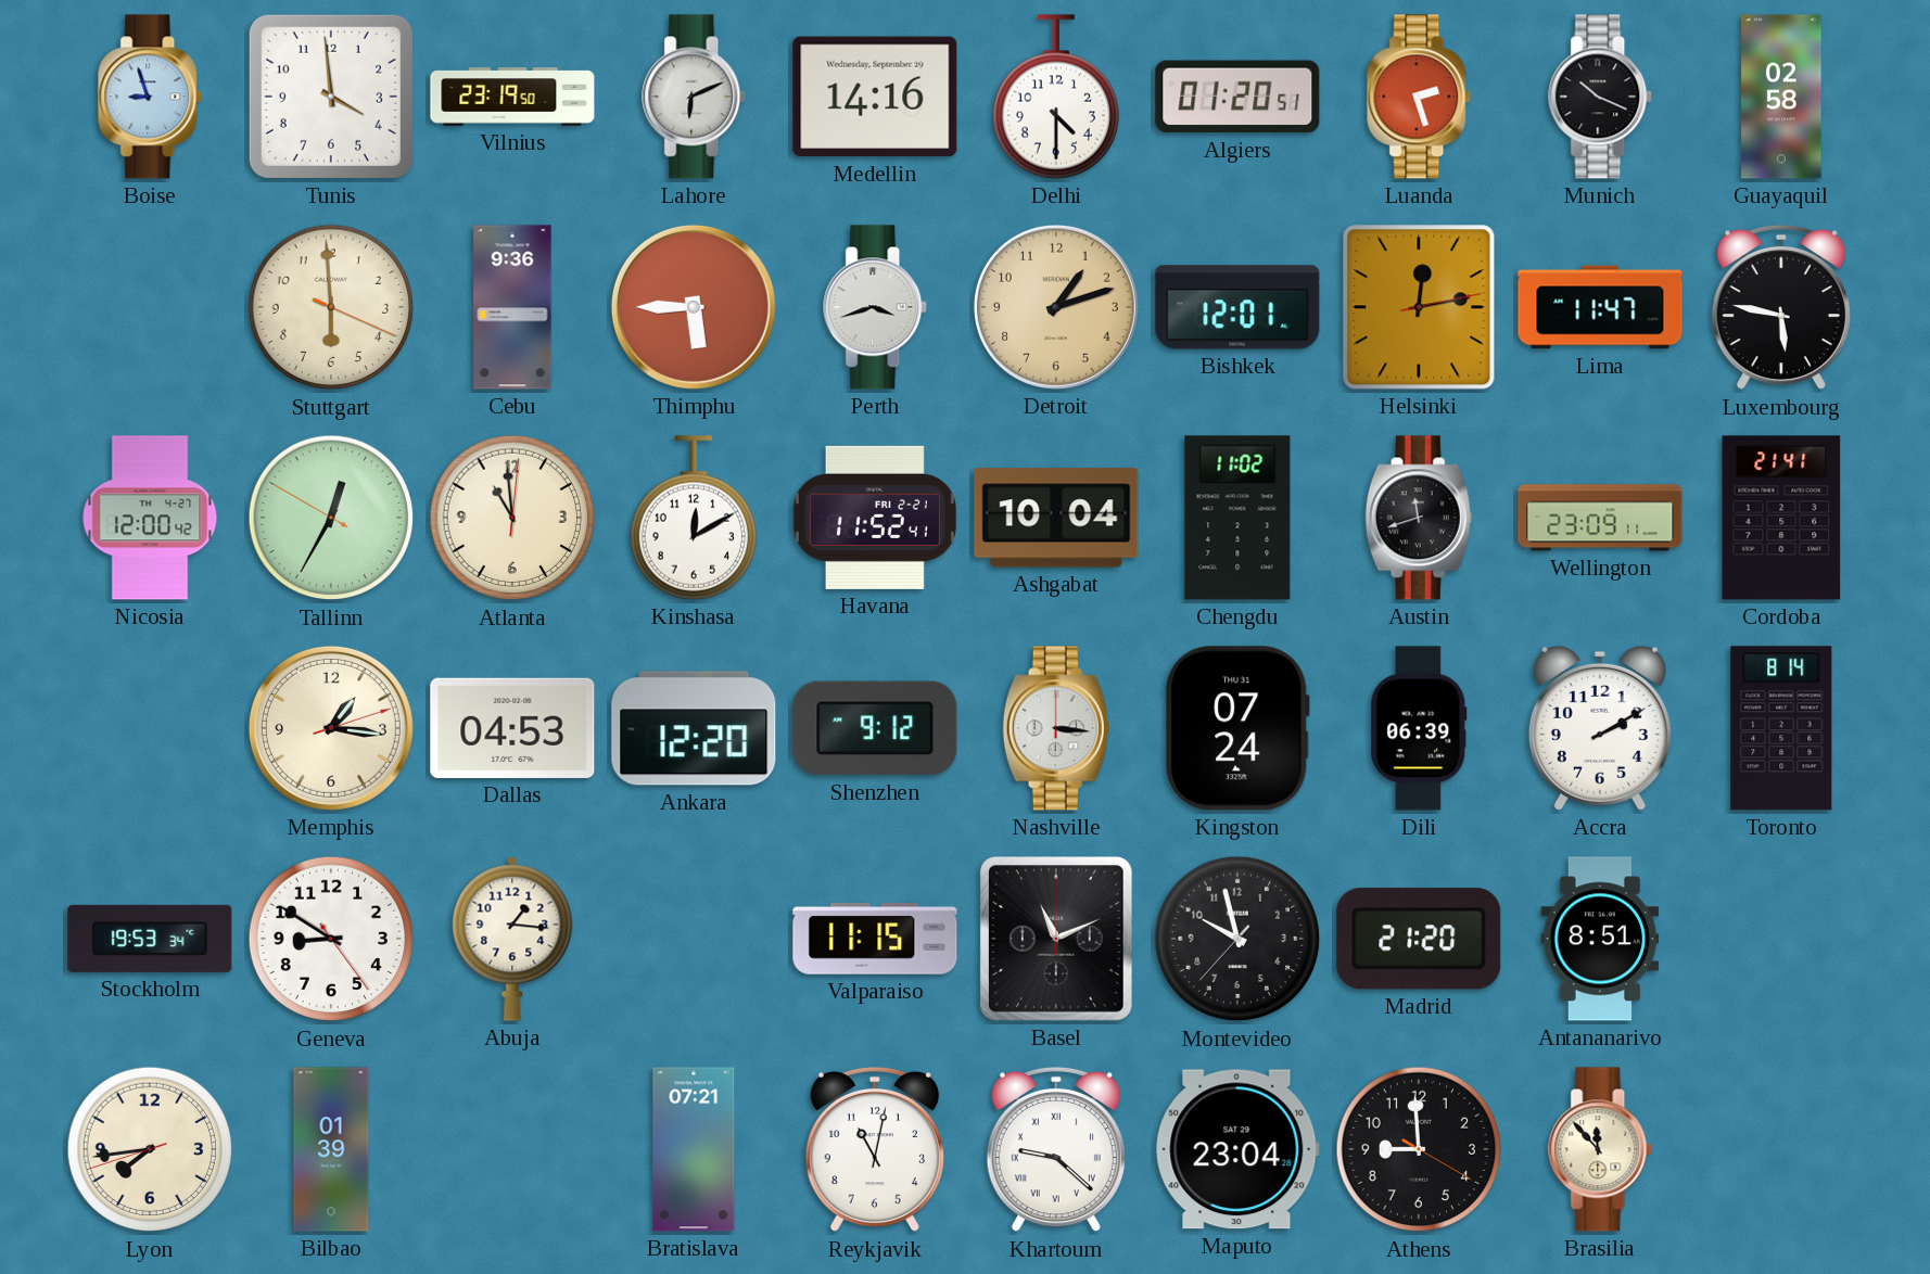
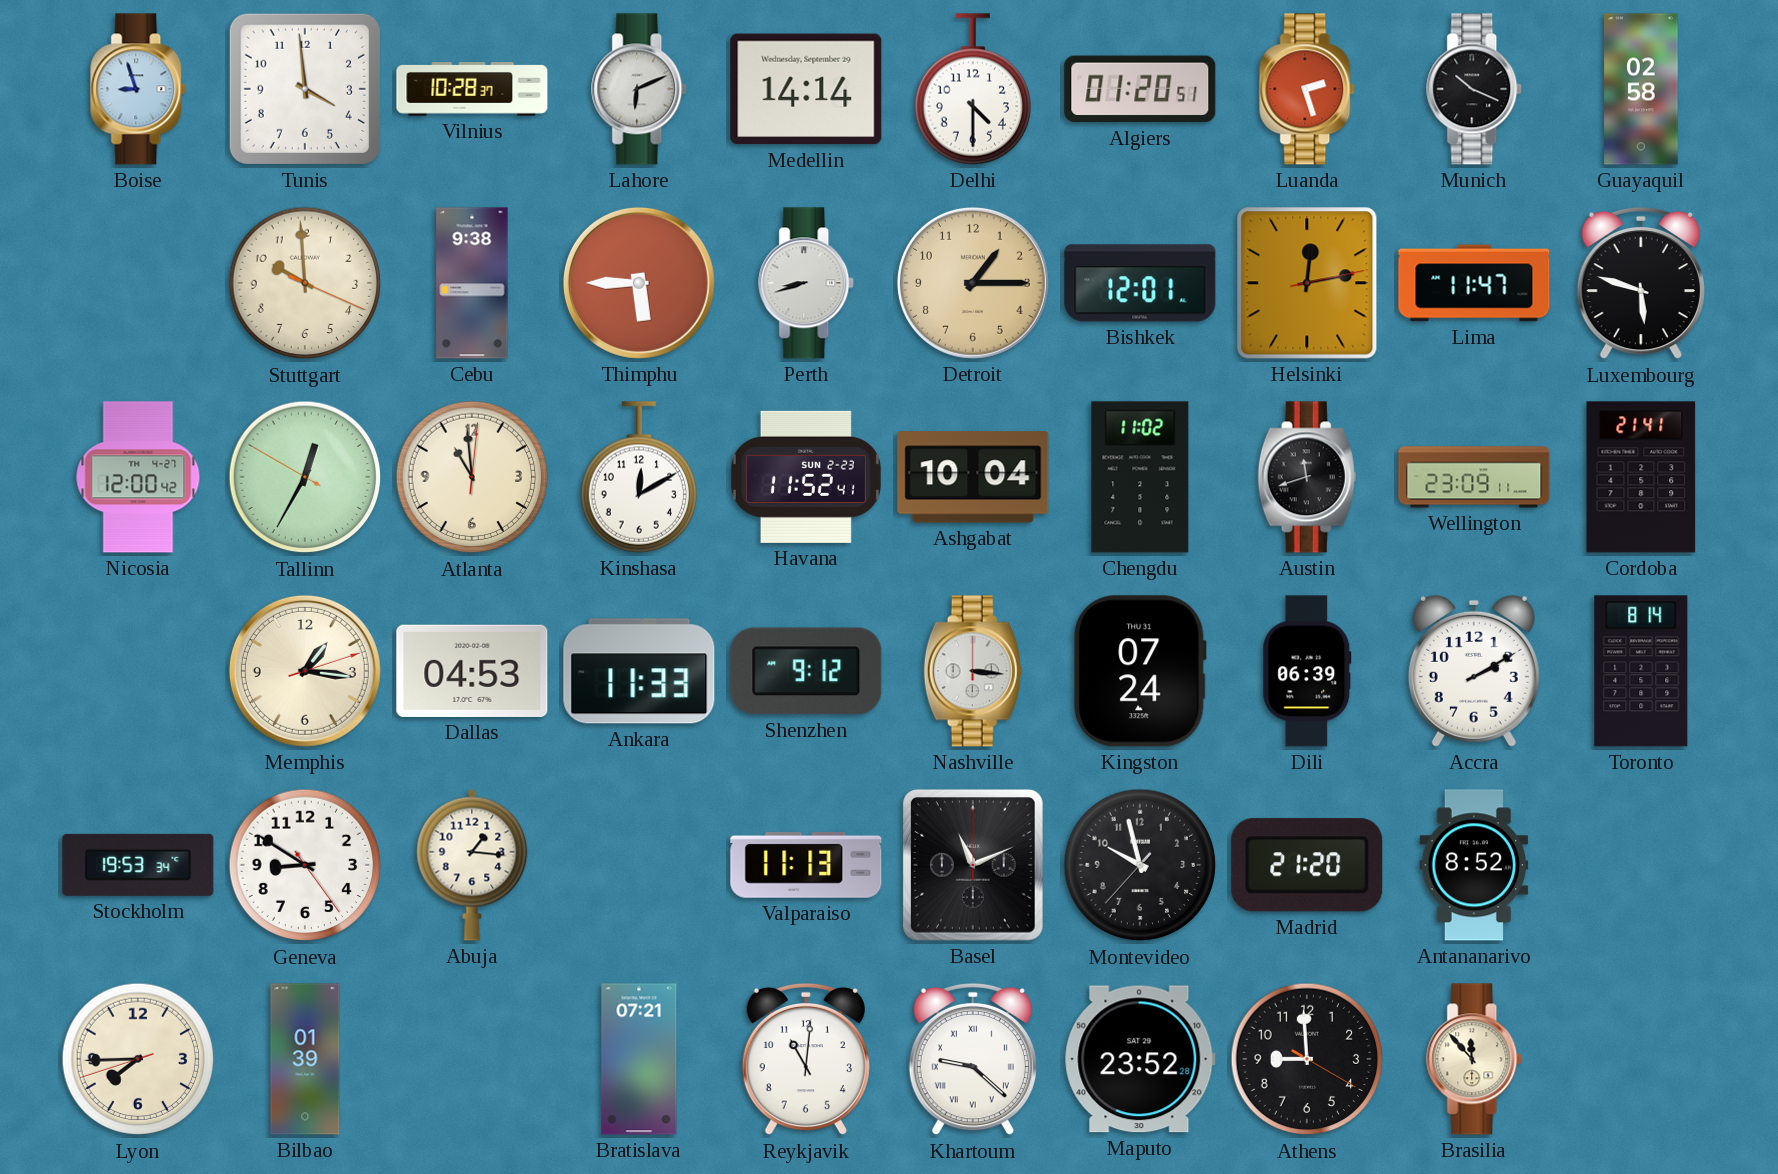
Vilnius: 23:19 -> 10:28
Medellin: 14:16 -> 14:14
Stuttgart: 5:59 -> 9:59
Cebu: 9:36 -> 9:38
Perth: 3:42 -> 8:42
Detroit: 1:12 -> 1:15
Luxembourg: 5:47 -> 5:48
Havana date: FRI 2-21 -> SUN 2-23
Ankara: 12:20 -> 11:33
Valparaiso: 11:15 -> 11:13
Antananarivo: 8:51 -> 8:52
Lyon: 7:43 -> 7:44
Reykjavik: 11:02 -> 11:01
Maputo: 23:04 -> 23:52
